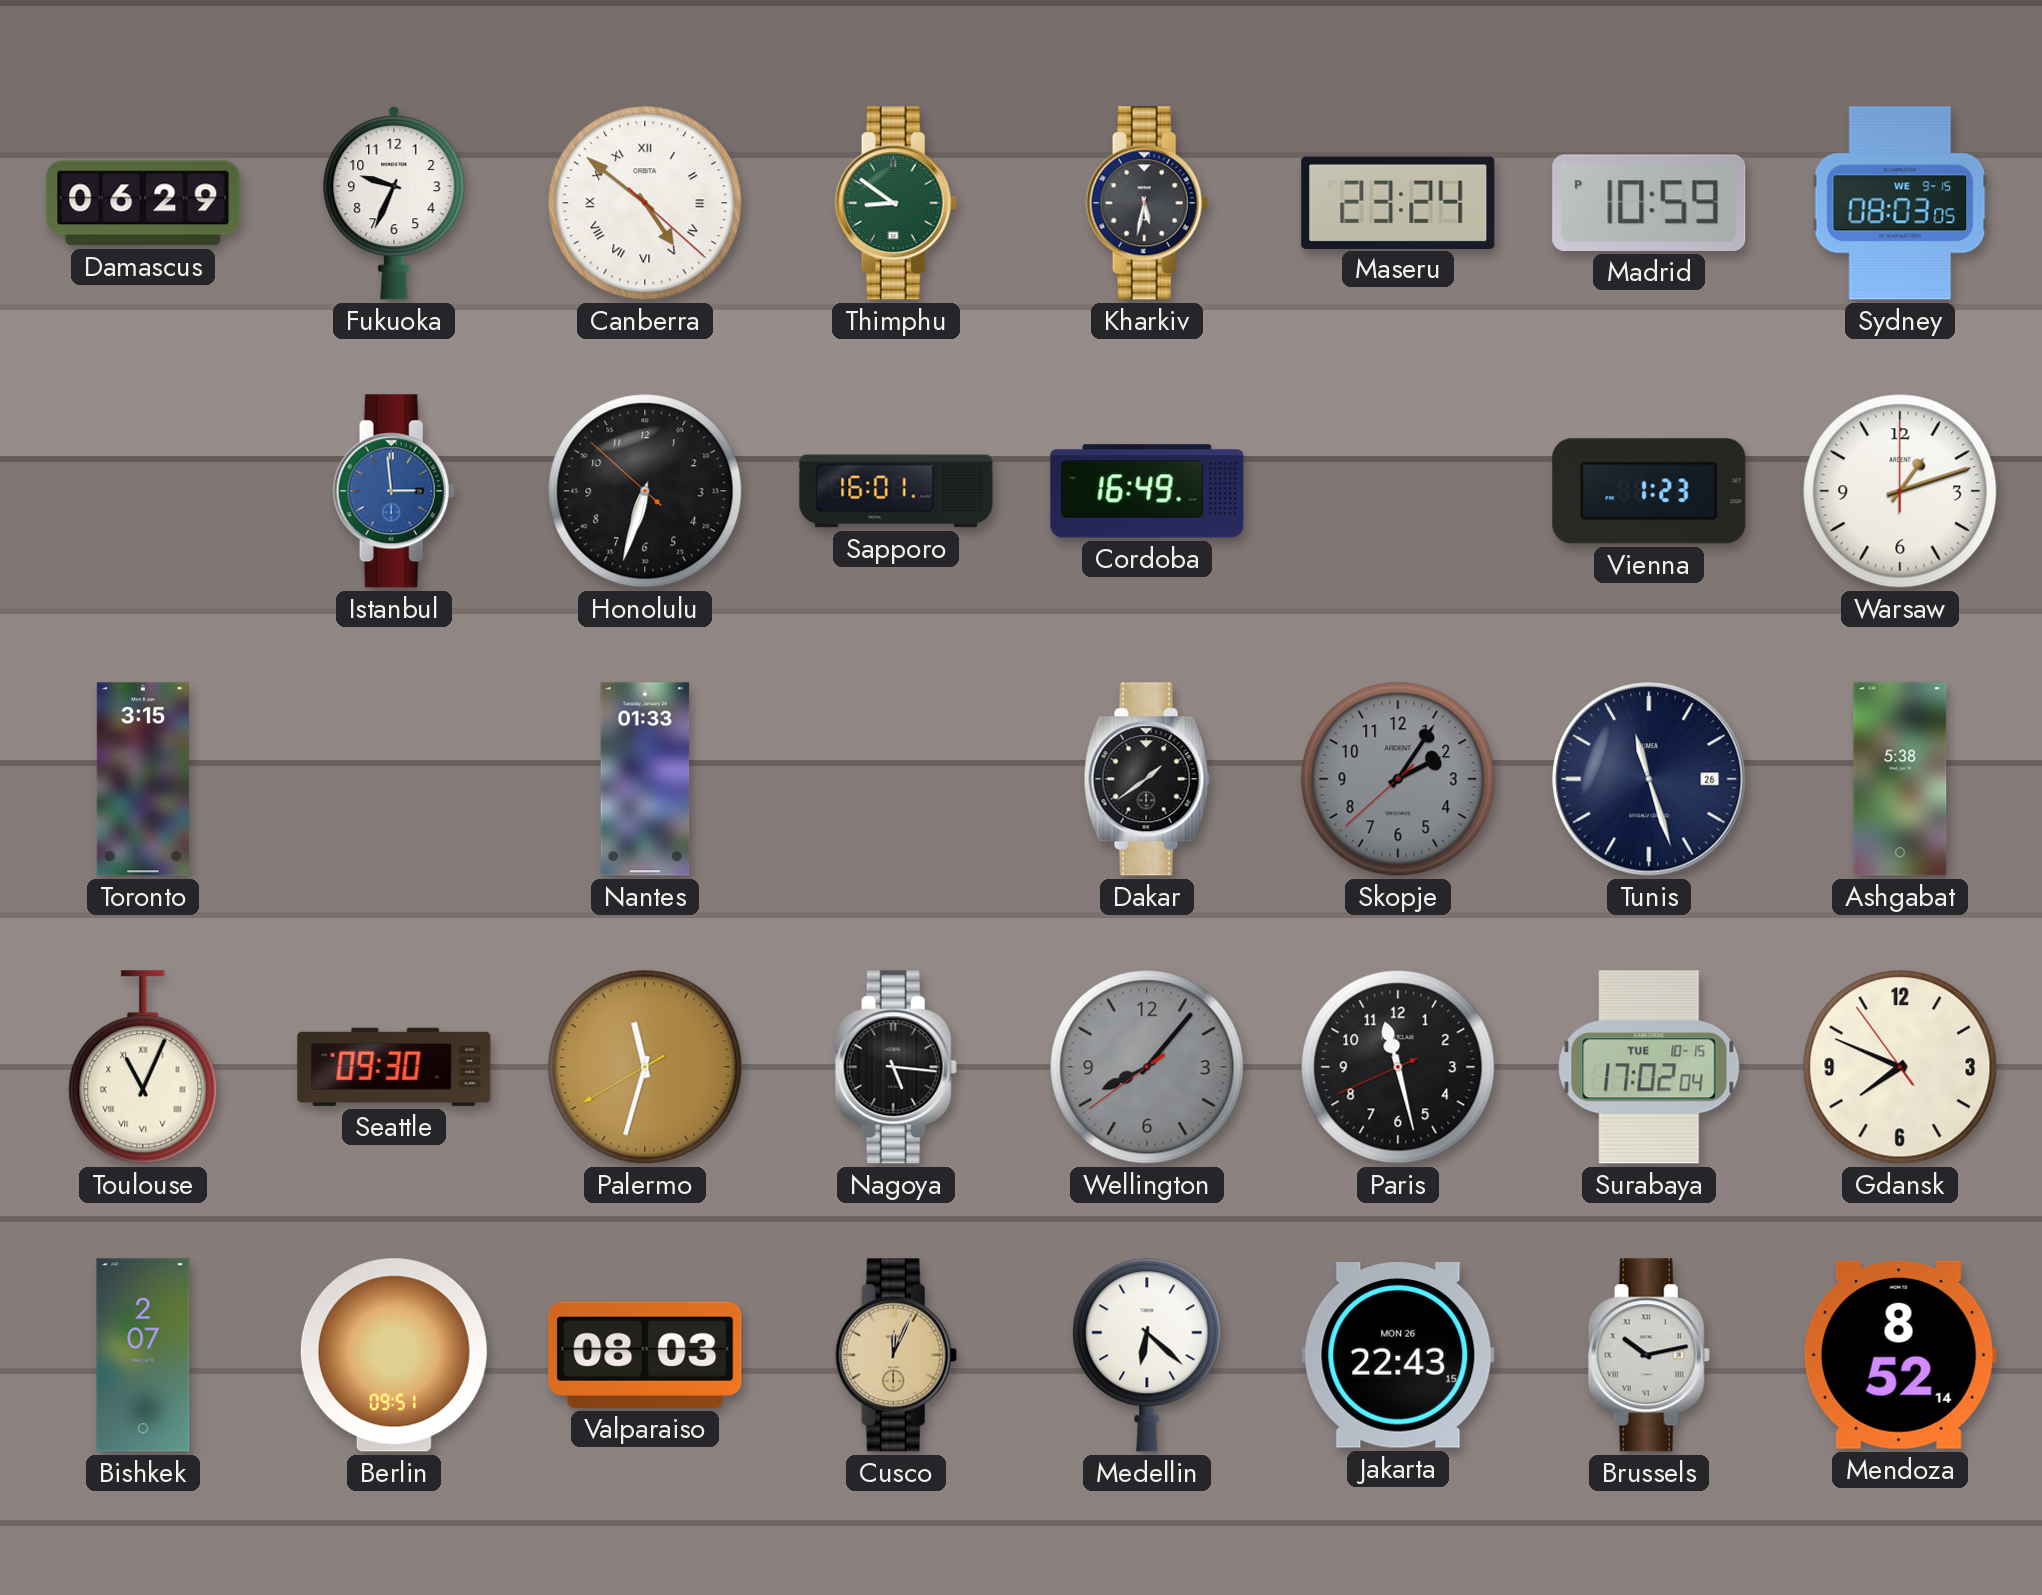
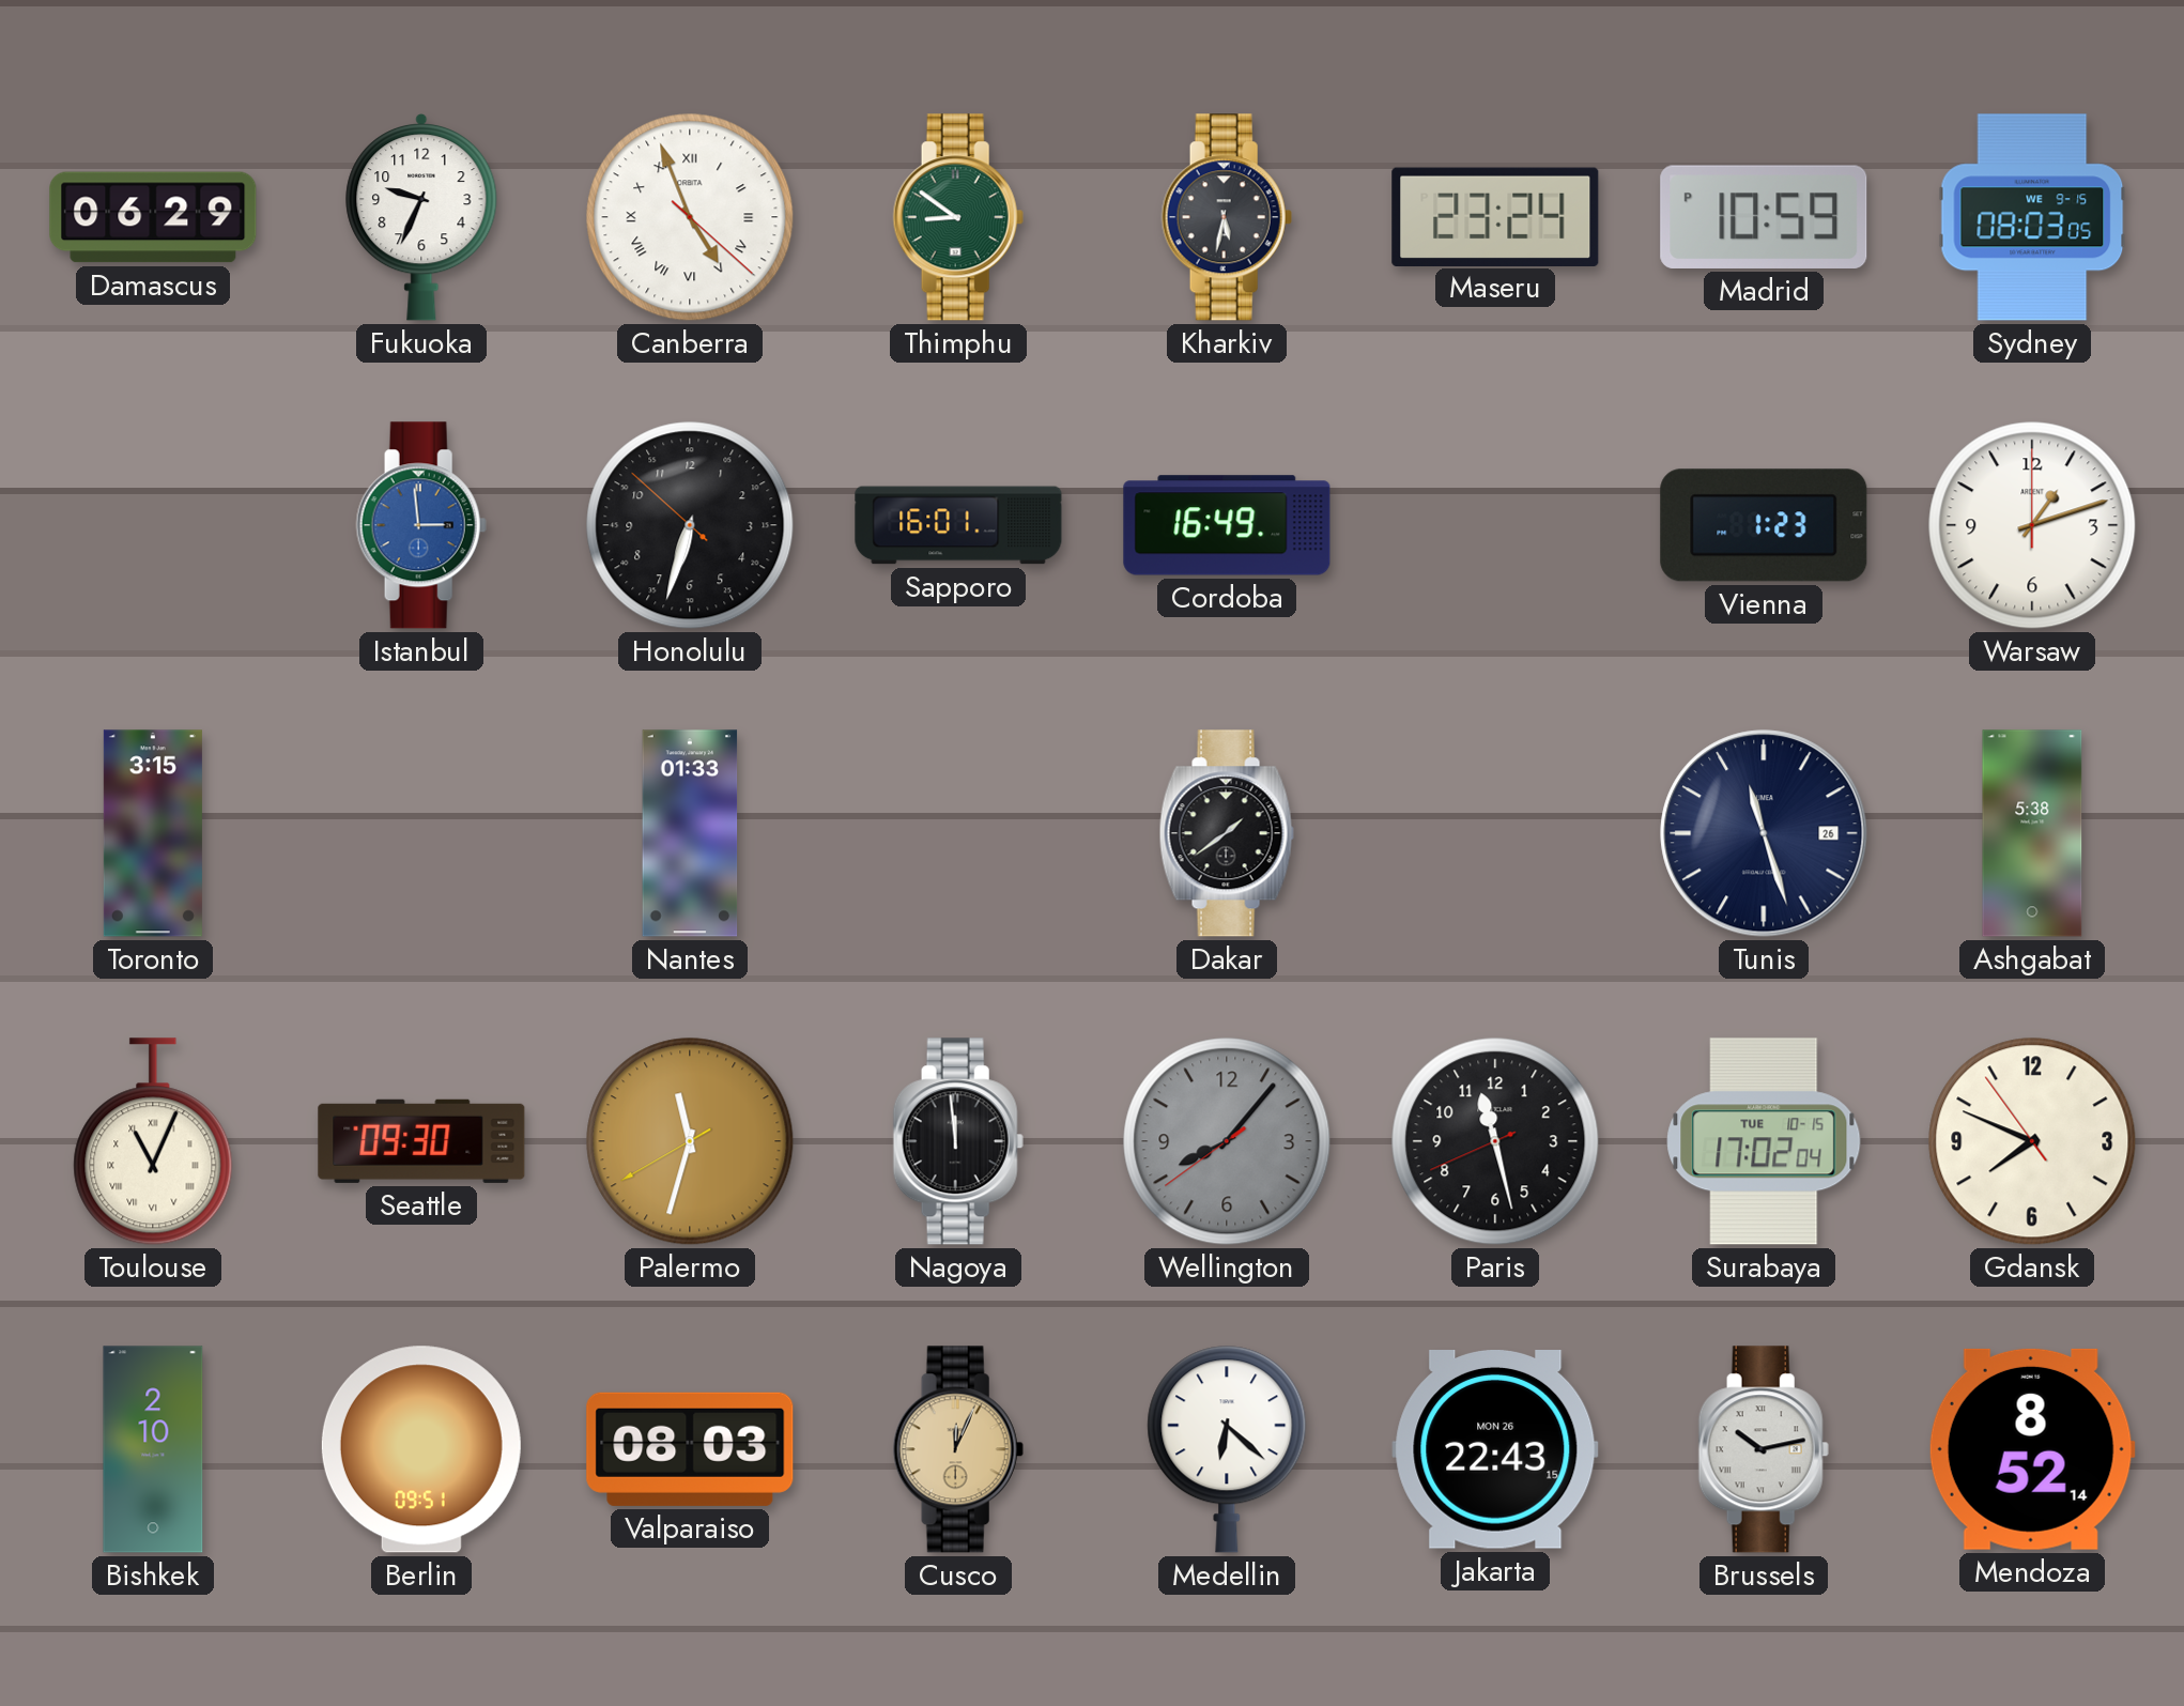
Canberra: 4:51 -> 4:56
Skopje: 2:05 -> none
Nagoya: 5:16 -> 11:59
Bishkek: 2:07 -> 2:10
